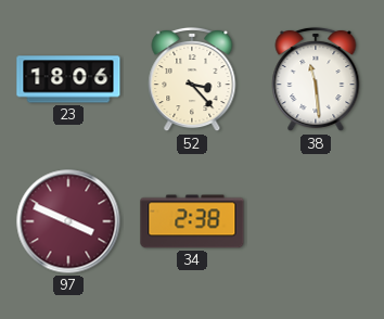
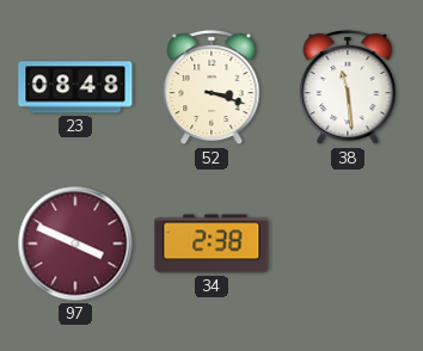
23: 18:06 -> 08:48
52: 3:23 -> 3:18
